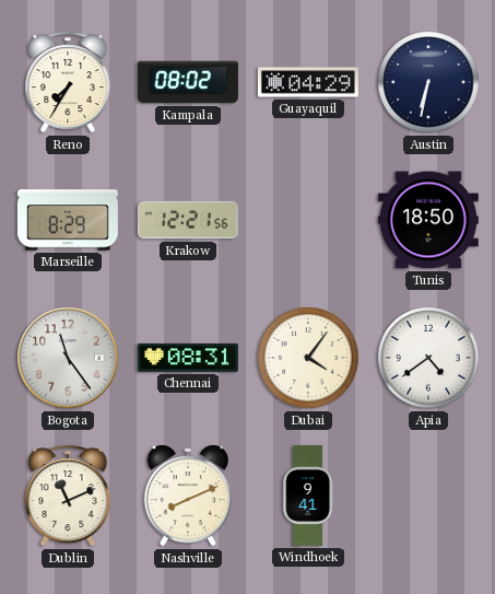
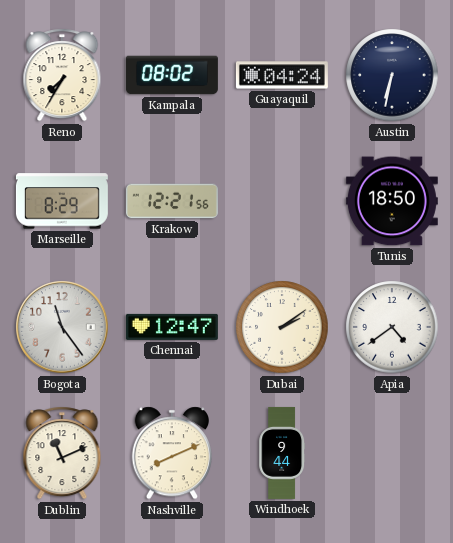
Guayaquil: 04:29 -> 04:24
Chennai: 08:31 -> 12:47
Dubai: 4:06 -> 2:09
Windhoek: 9:41 -> 9:44
